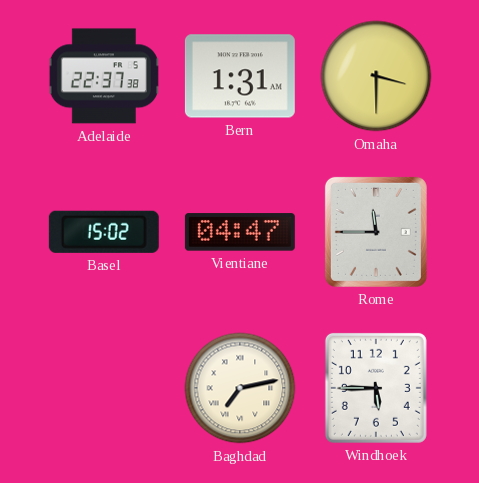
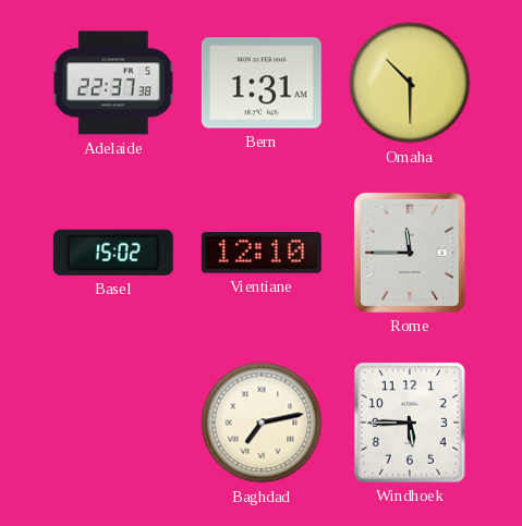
Omaha: 3:30 -> 10:30
Vientiane: 04:47 -> 12:10
